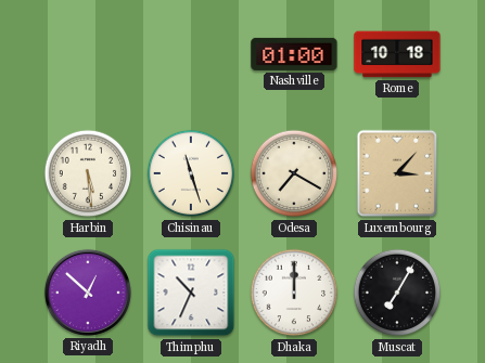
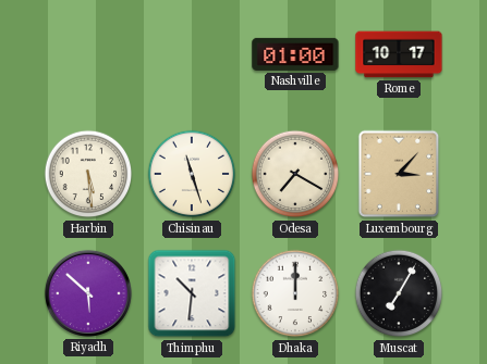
Rome: 10:18 -> 10:17
Riyadh: 12:52 -> 5:52
Thimphu: 10:34 -> 10:31
